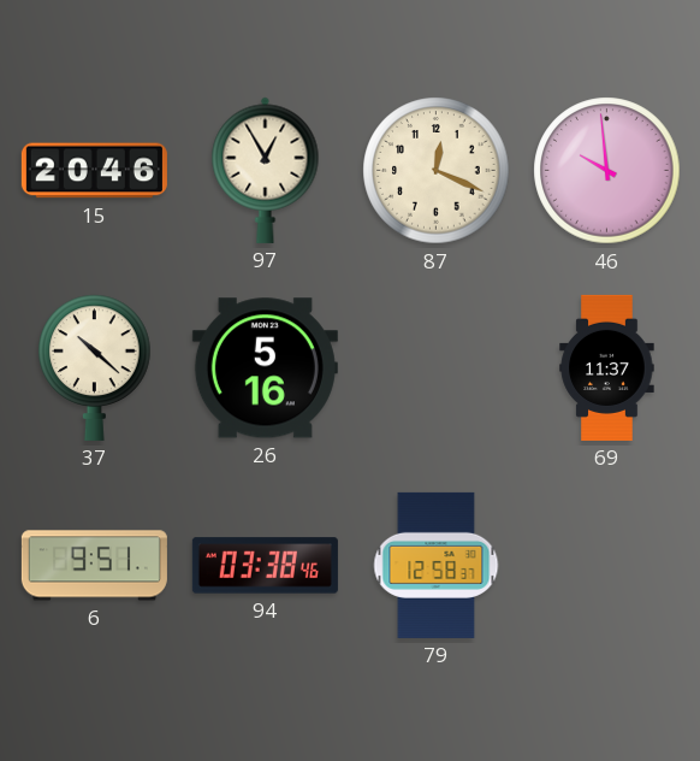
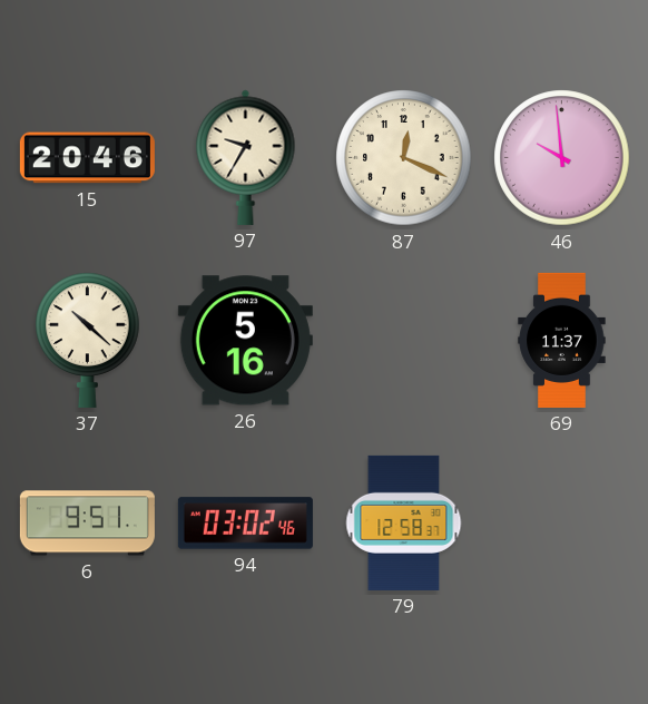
97: 12:55 -> 9:35
94: 03:38 -> 03:02
